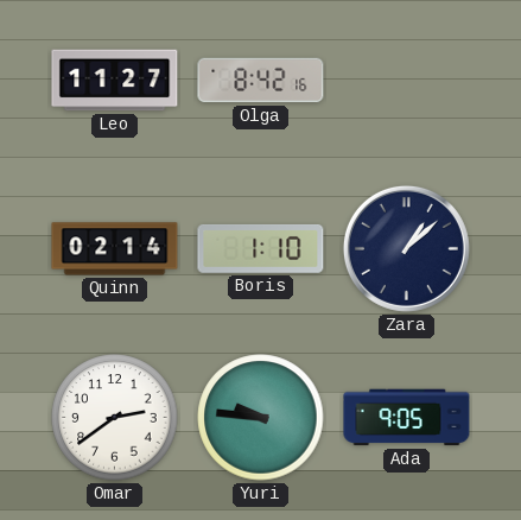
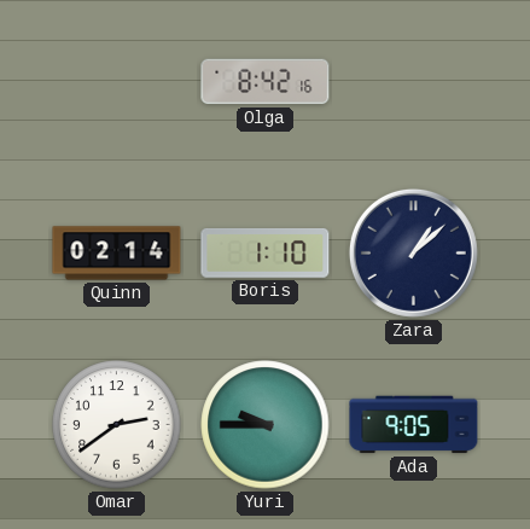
Leo: 11:27 -> none
Yuri: 9:46 -> 9:45
